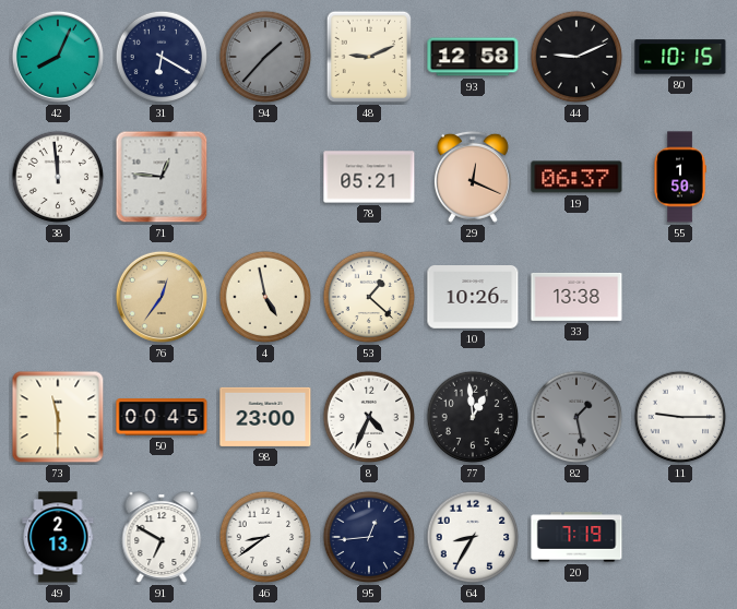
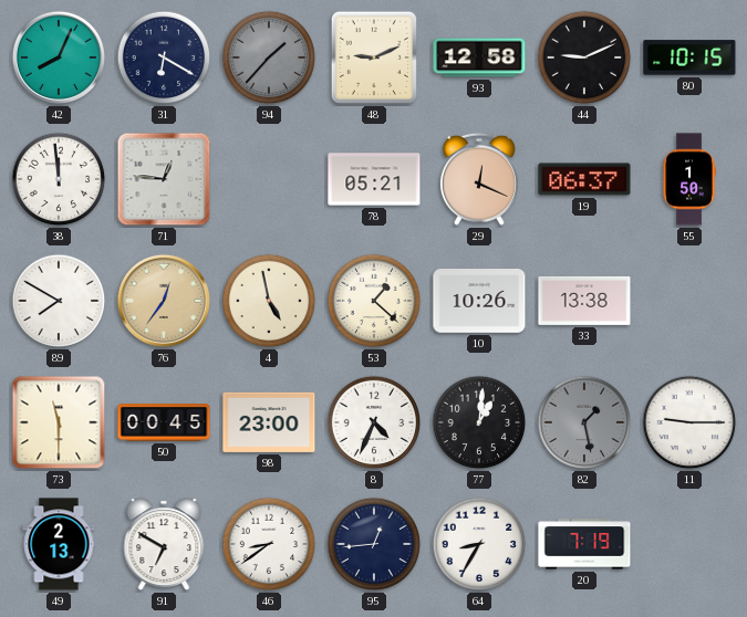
89: none -> 7:50
77: 12:59 -> 1:01
